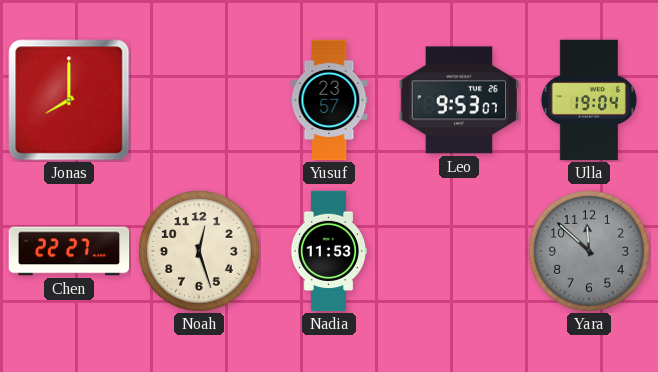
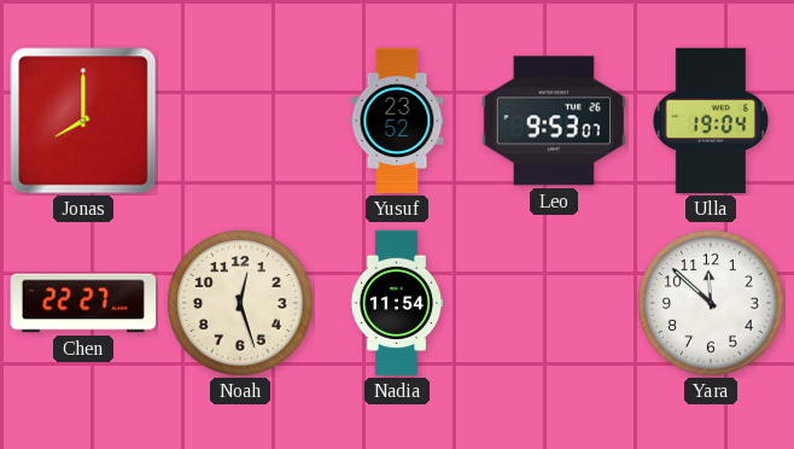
Yusuf: 23:57 -> 23:52
Nadia: 11:53 -> 11:54
Yara dial: grey -> white
